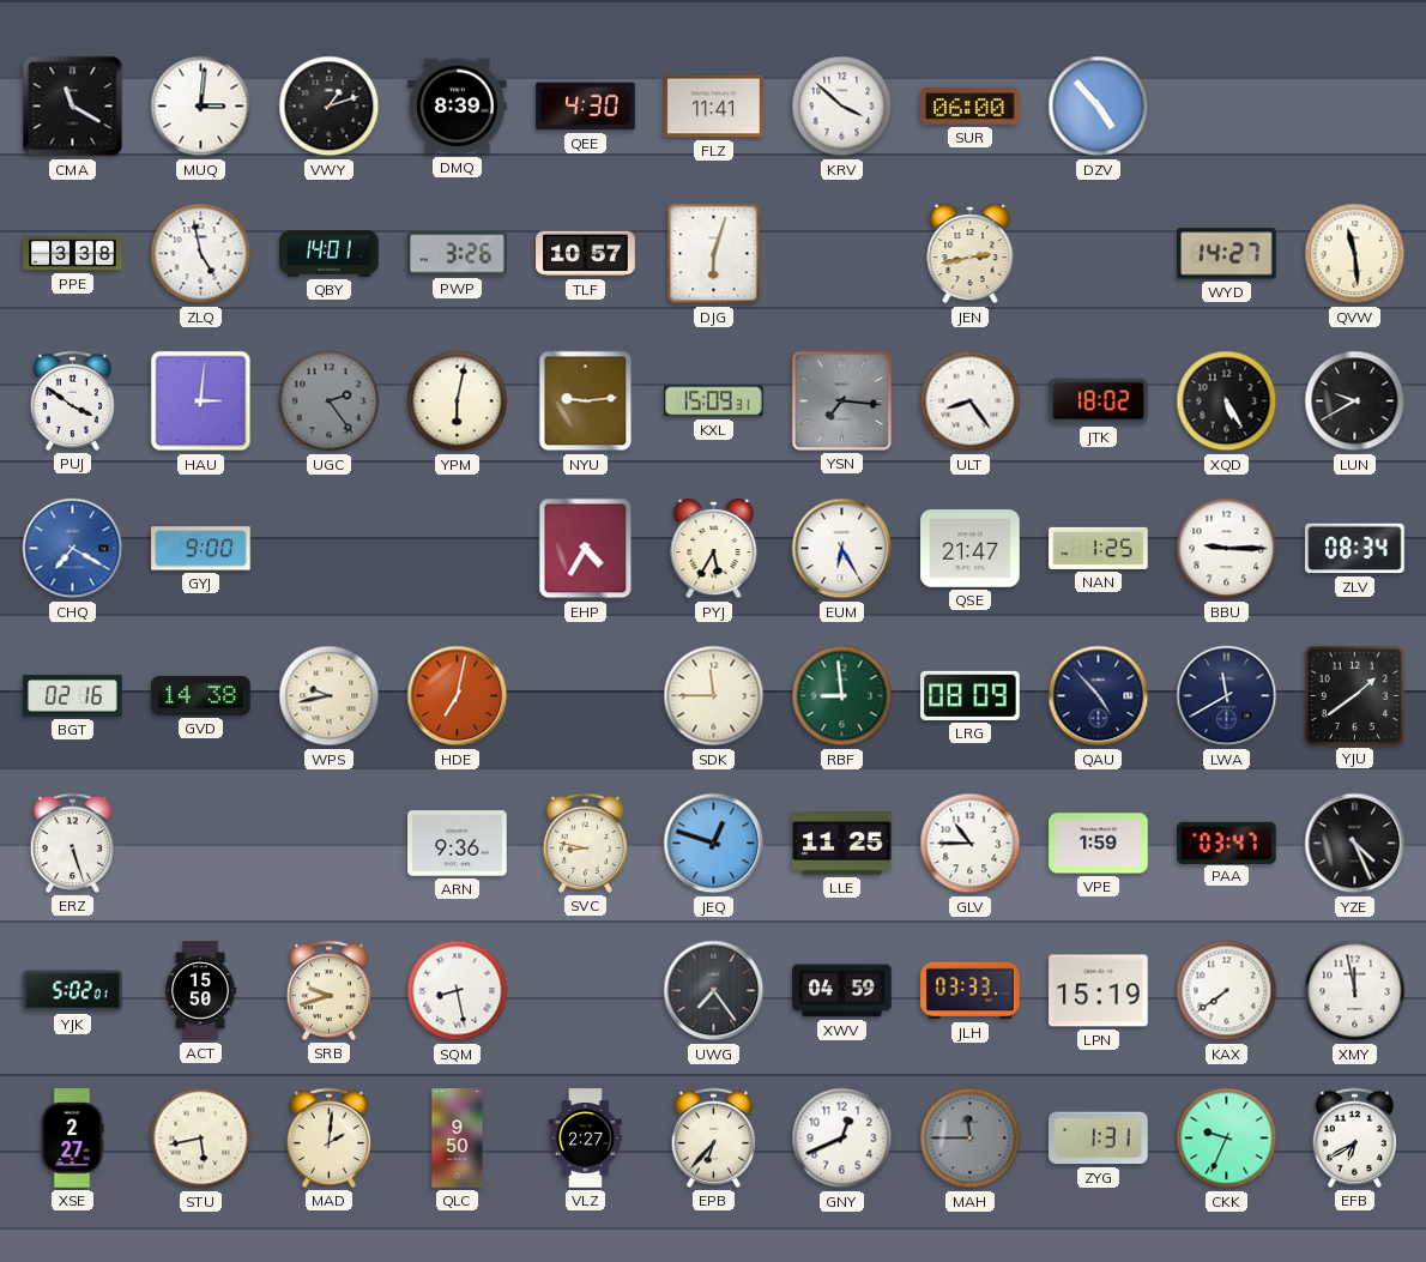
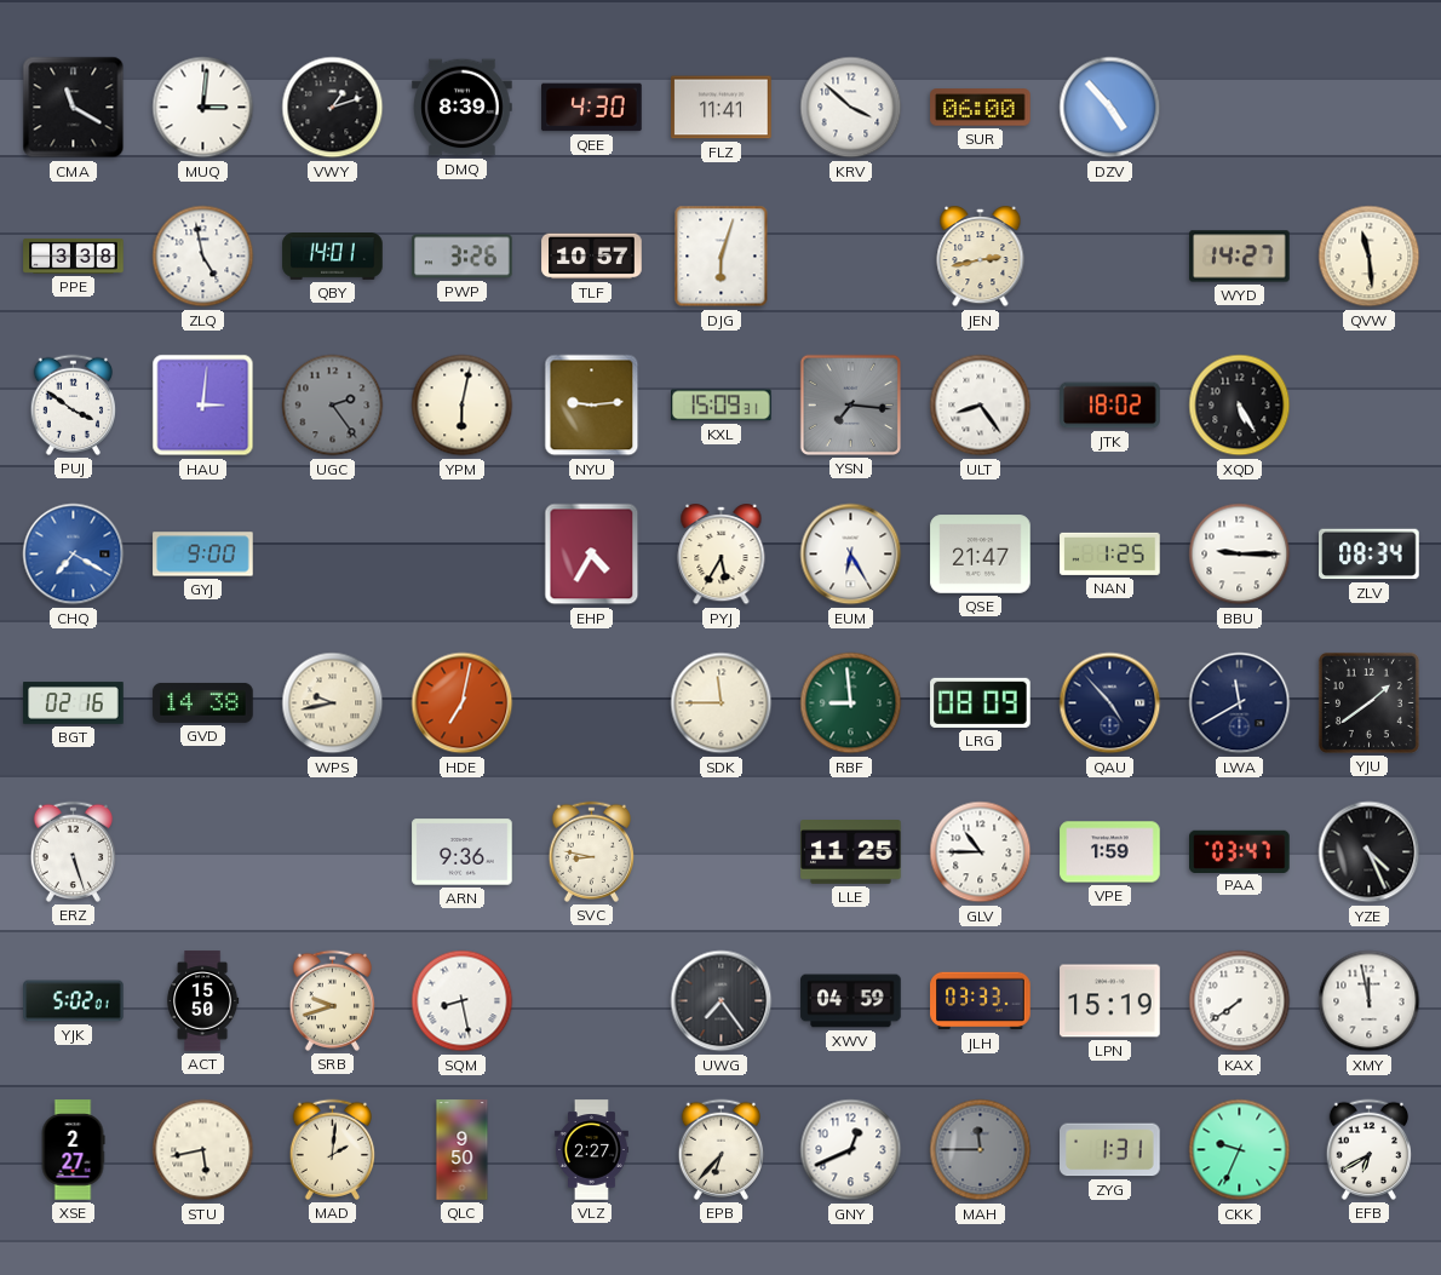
LUN: 9:40 -> none
JEQ: 12:48 -> none
